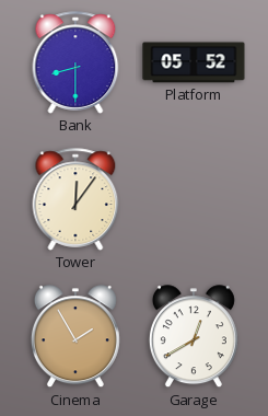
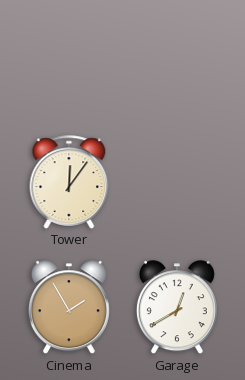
Bank: 8:30 -> none
Platform: 05:52 -> none
